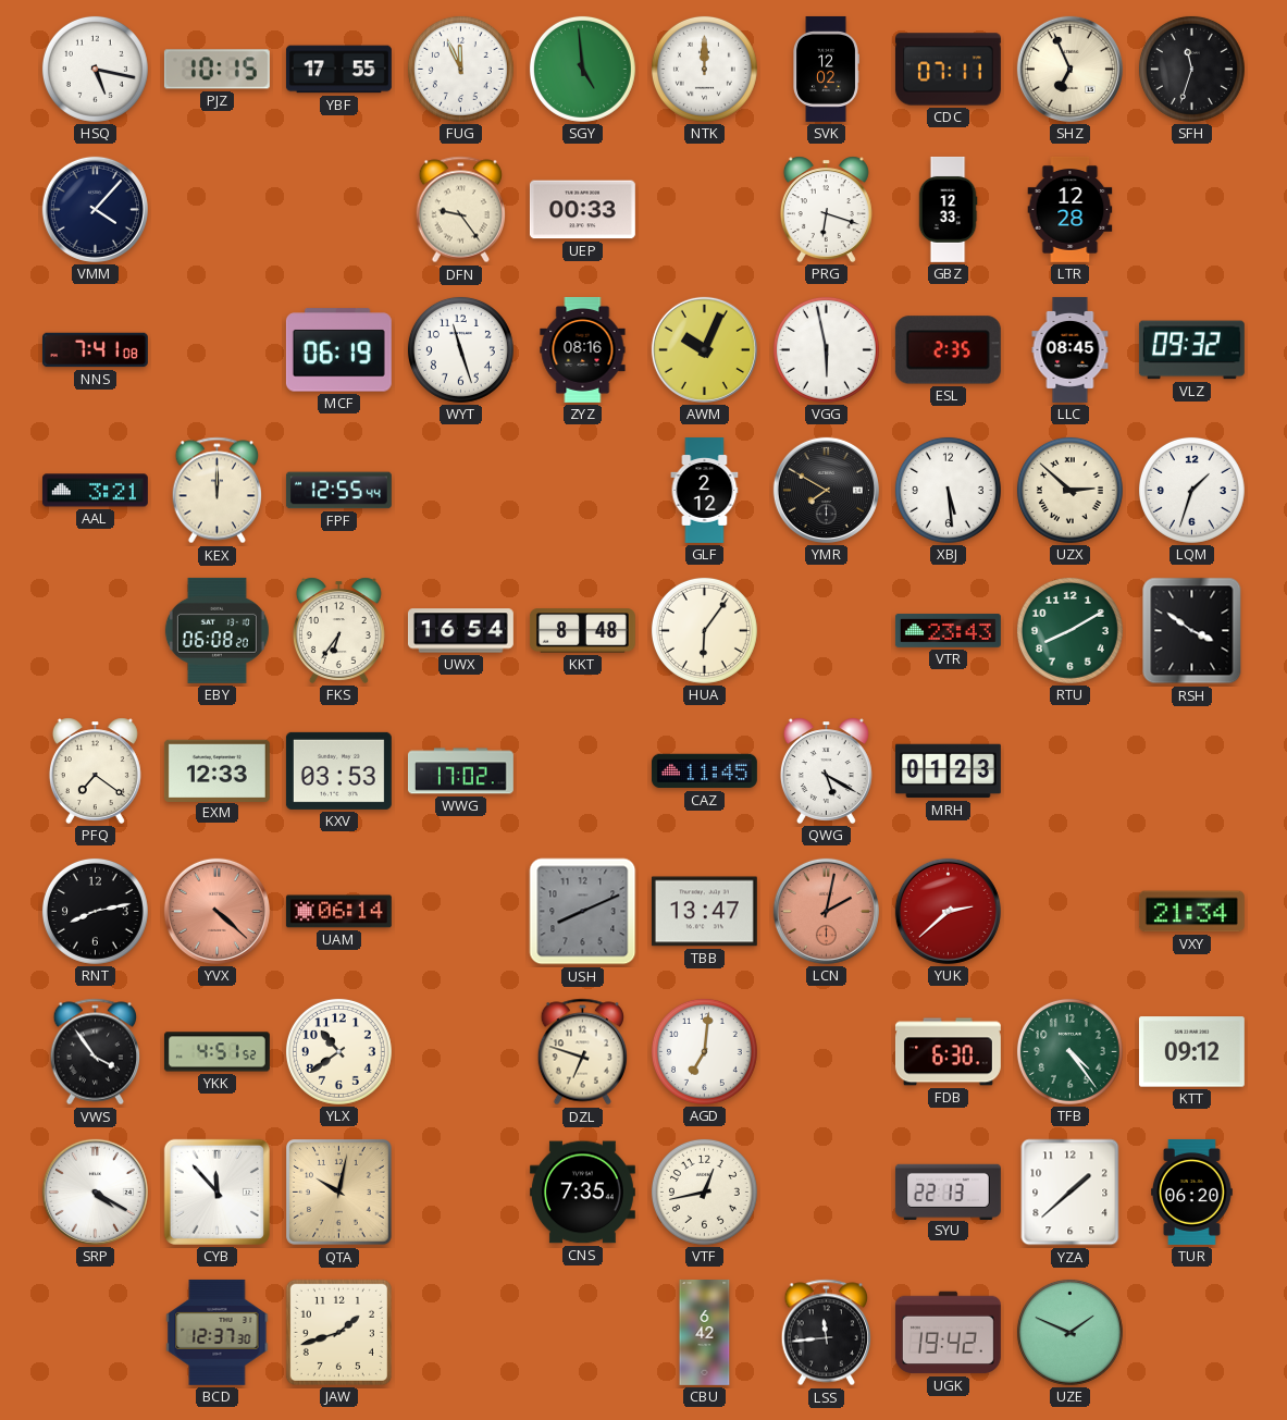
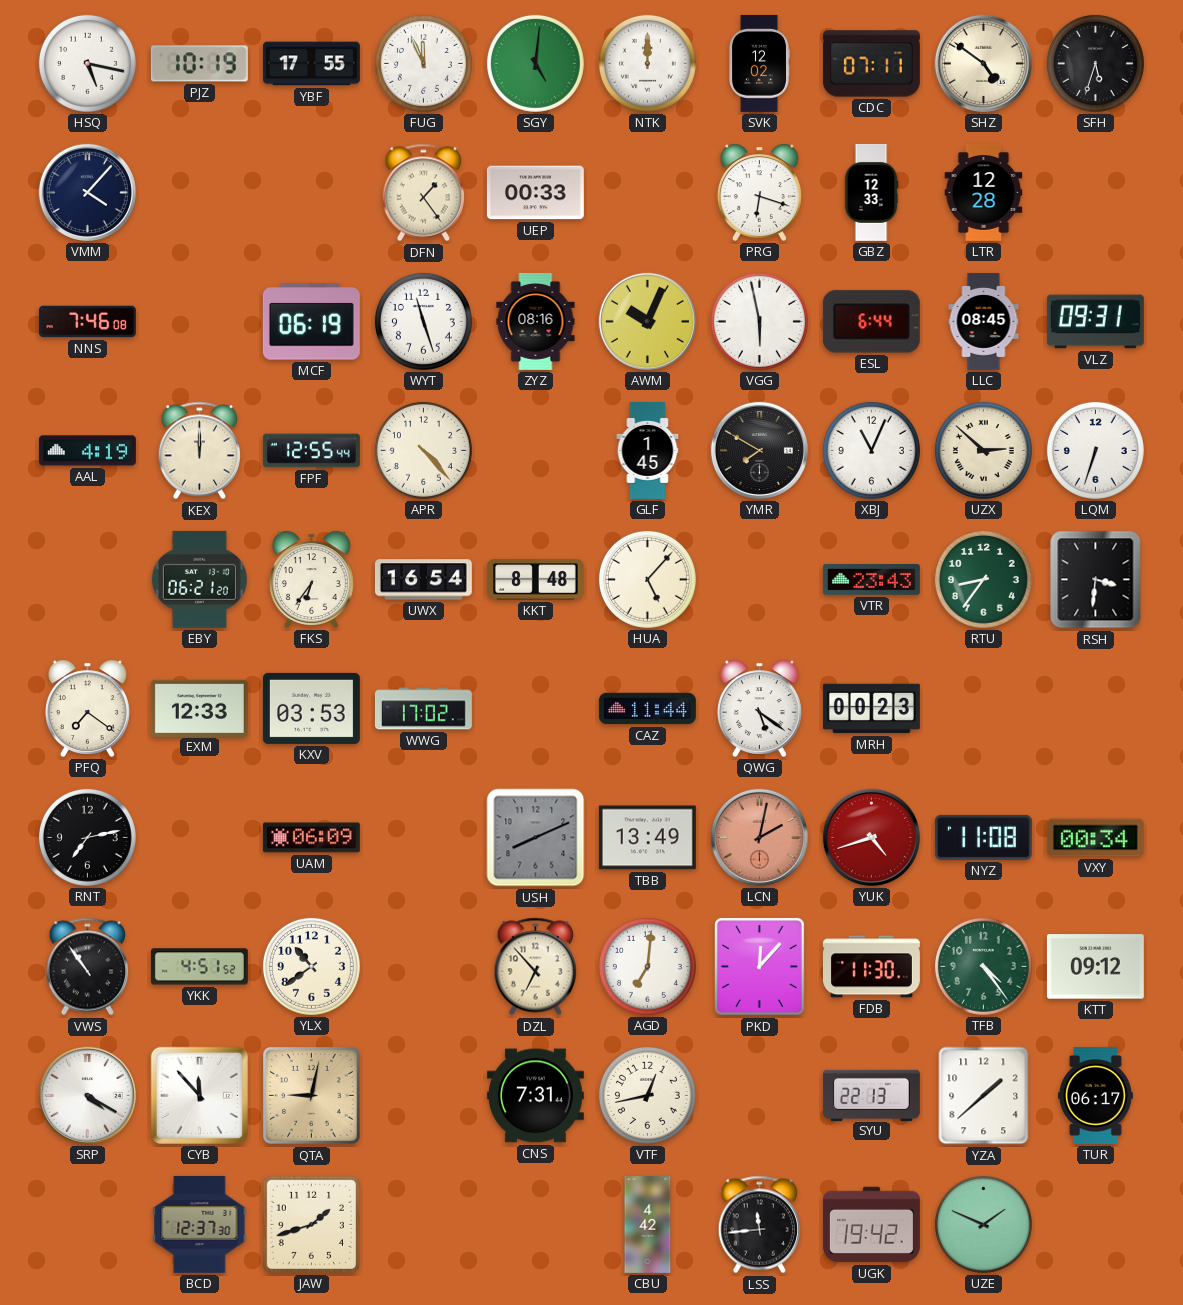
PJZ: 10:15 -> 10:19
SGY: 4:59 -> 5:01
SHZ: 6:56 -> 4:51
SFH: 11:33 -> 5:33
DFN: 9:24 -> 1:24
NNS: 7:41 -> 7:46
ESL: 2:35 -> 6:44
VLZ: 09:32 -> 09:31
AAL: 3:21 -> 4:19
APR: none -> 4:23
GLF: 2:12 -> 1:45
XBJ: 5:29 -> 11:04
LQM: 1:33 -> 6:33
EBY: 06:08 -> 06:21
HUA: 6:06 -> 5:07
RTU: 8:10 -> 8:36
RSH: 3:51 -> 3:31
CAZ: 11:45 -> 11:44
QWG: 5:20 -> 5:21
MRH: 01:23 -> 00:23
RNT: 8:13 -> 7:13
YVX: 4:22 -> none
UAM: 06:14 -> 06:09
TBB: 13:47 -> 13:49
YUK: 2:38 -> 4:42
NYZ: none -> 11:08
VXY: 21:34 -> 00:34
VWS: 3:54 -> 10:54
DZL: 6:48 -> 6:53
PKD: none -> 12:07
FDB: 6:30 -> 11:30
QTA: 10:02 -> 9:02
CNS: 7:35 -> 7:31
TUR: 06:20 -> 06:17
CBU: 6:42 -> 4:42
